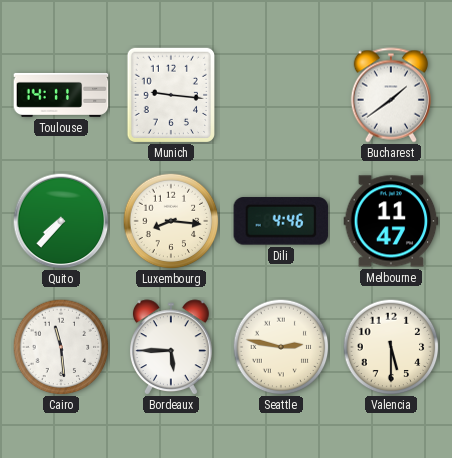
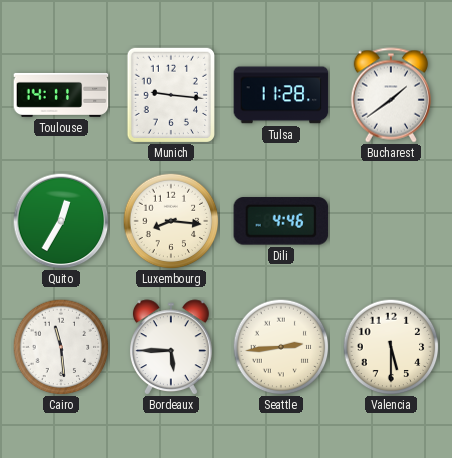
Tulsa: none -> 11:28
Quito: 7:37 -> 12:35
Melbourne: 11:47 -> none
Seattle: 2:47 -> 2:44
